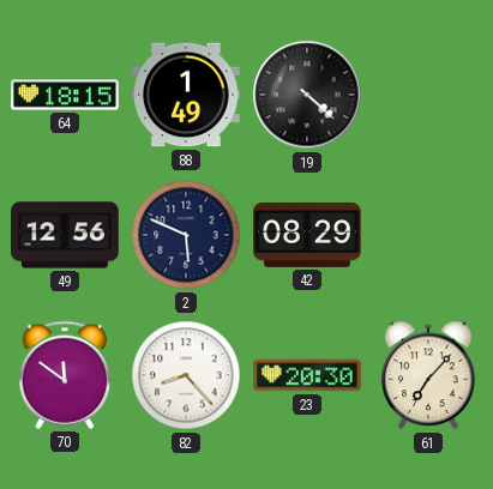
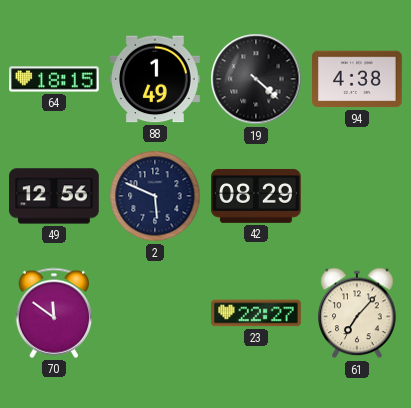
94: none -> 4:38
82: 8:23 -> none
23: 20:30 -> 22:27
